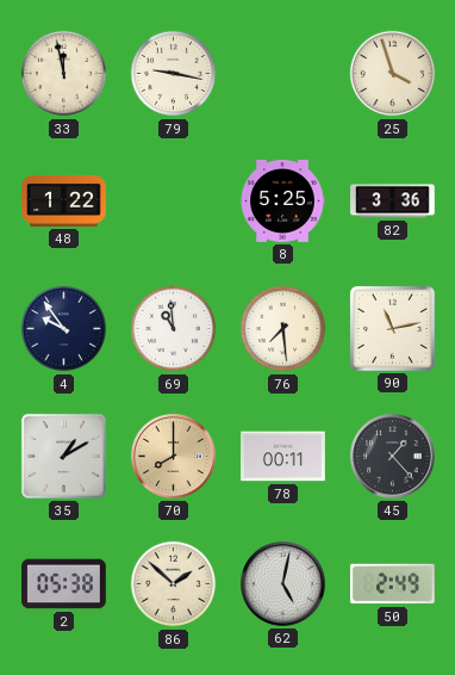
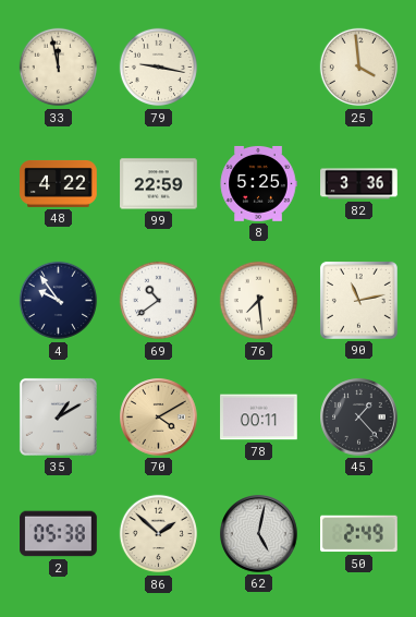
25: 3:57 -> 3:59
48: 1:22 -> 4:22
99: none -> 22:59
69: 10:59 -> 10:39
70: 8:00 -> 4:10
